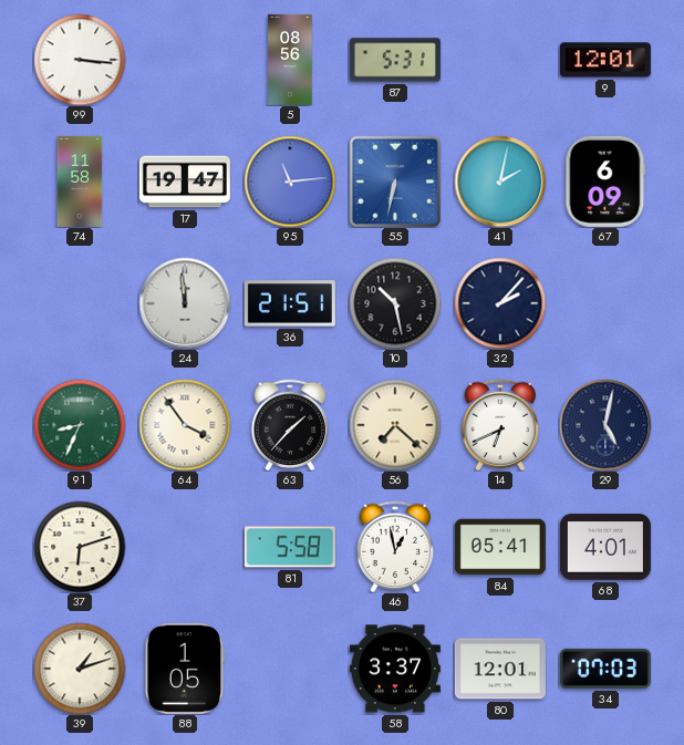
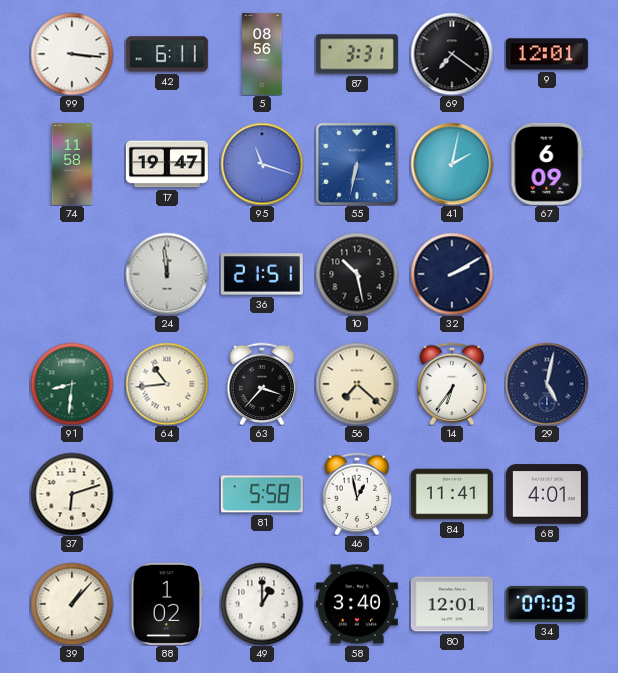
42: none -> 6:11
87: 5:31 -> 3:31
69: none -> 7:21
95: 11:14 -> 11:18
32: 2:07 -> 2:10
91: 8:34 -> 8:31
64: 3:54 -> 10:44
63: 1:37 -> 3:37
14: 6:41 -> 6:36
84: 05:41 -> 11:41
39: 1:12 -> 1:07
88: 1:05 -> 1:02
49: none -> 1:00
58: 3:37 -> 3:40
